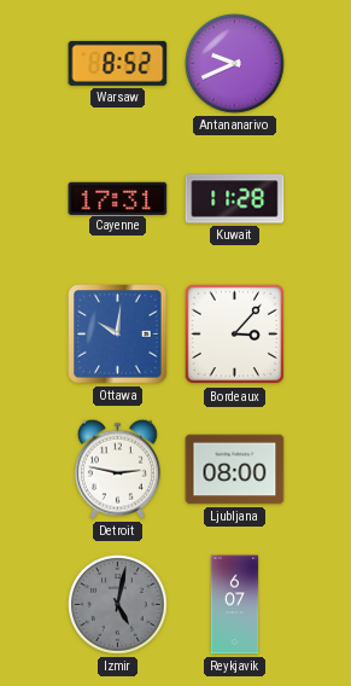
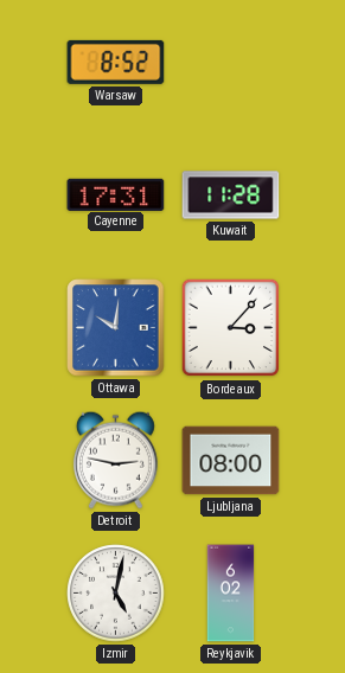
Antananarivo: 9:41 -> none
Izmir dial: grey -> white
Reykjavik: 6:07 -> 6:02
